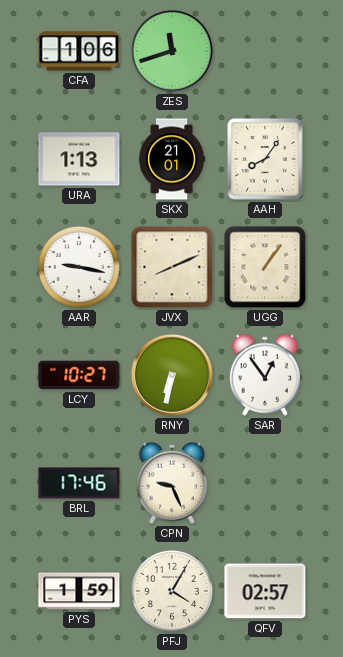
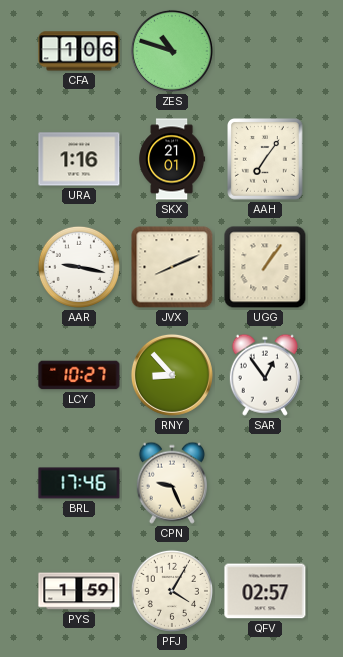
ZES: 11:42 -> 10:48
URA: 1:13 -> 1:16
AAH: 8:06 -> 7:06
RNY: 6:32 -> 8:53
